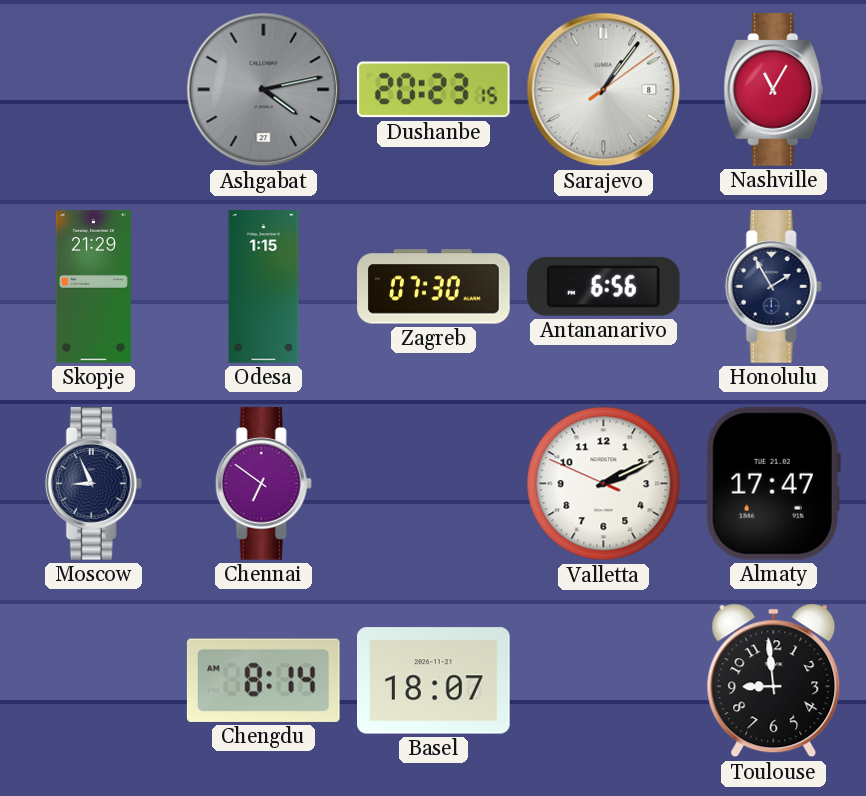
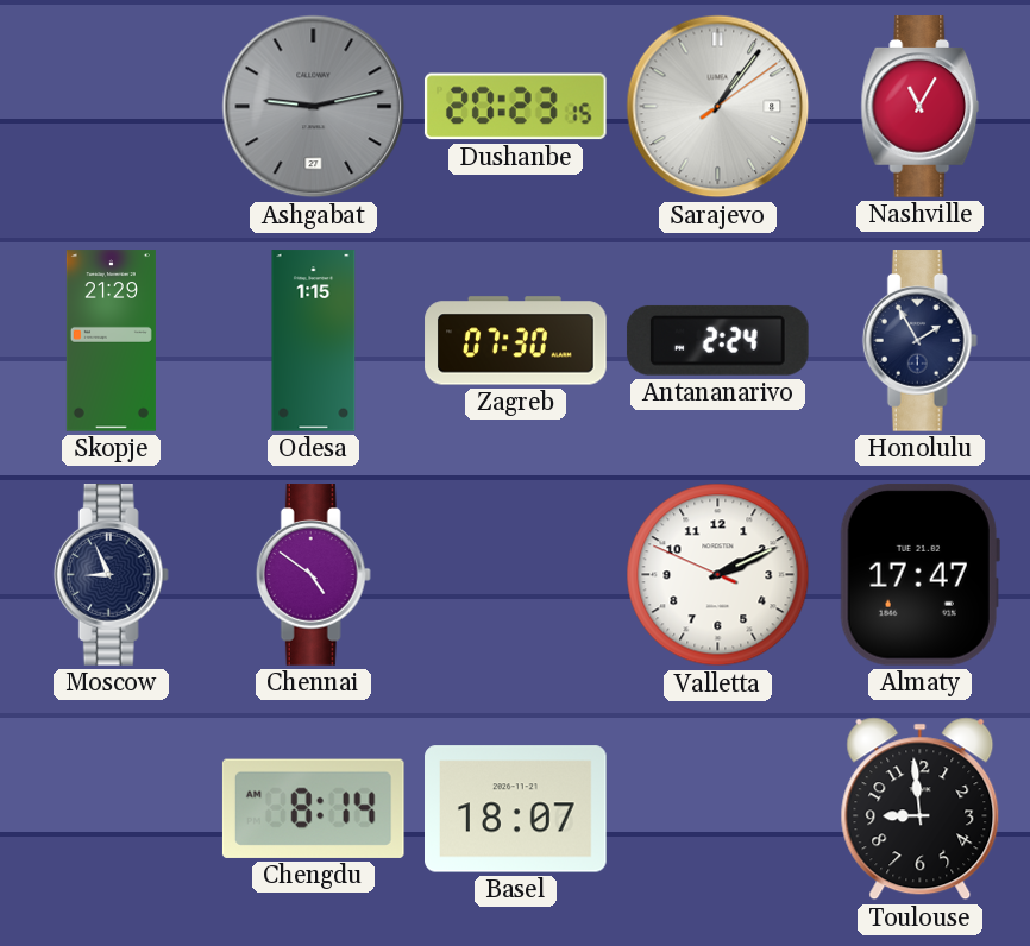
Ashgabat: 4:13 -> 9:13
Antananarivo: 6:56 -> 2:24
Chennai: 6:51 -> 4:51
